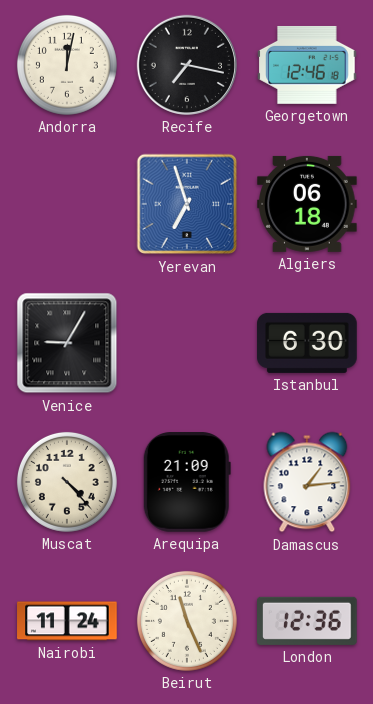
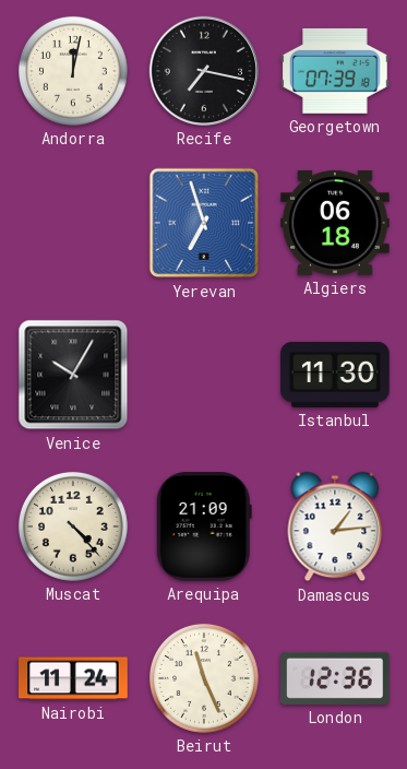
Georgetown: 12:46 -> 07:39
Venice: 9:05 -> 10:05
Istanbul: 6:30 -> 11:30
